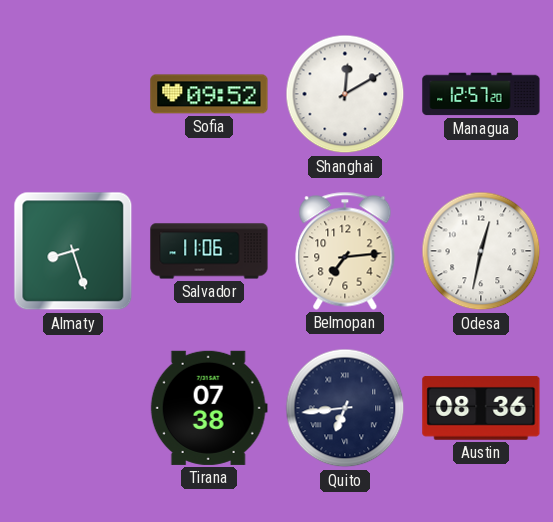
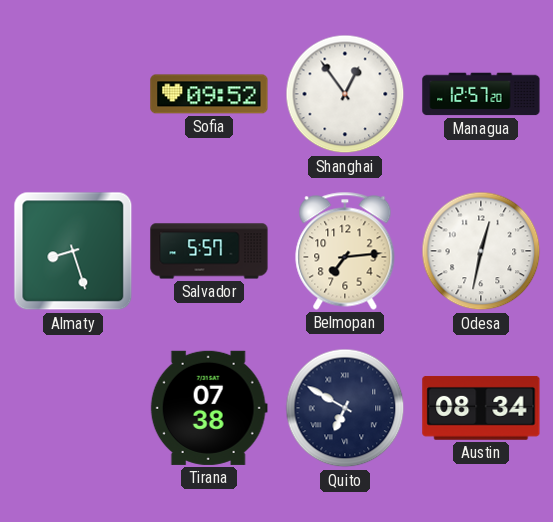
Shanghai: 12:10 -> 12:54
Salvador: 11:06 -> 5:57
Quito: 6:44 -> 6:50
Austin: 08:36 -> 08:34
